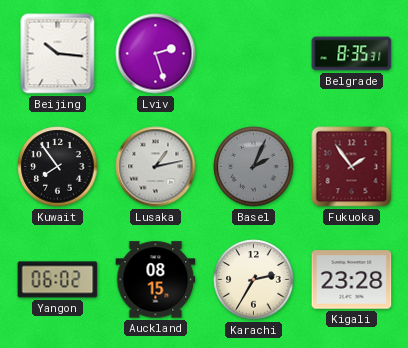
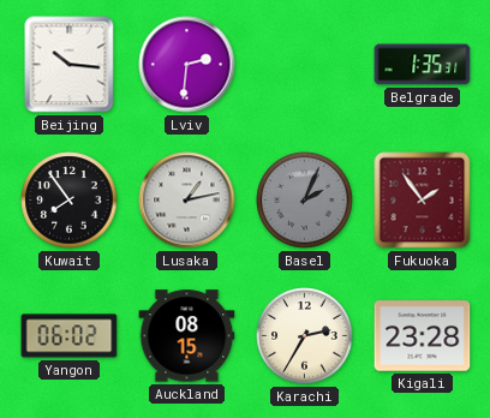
Lviv: 2:27 -> 2:31
Belgrade: 8:35 -> 1:35
